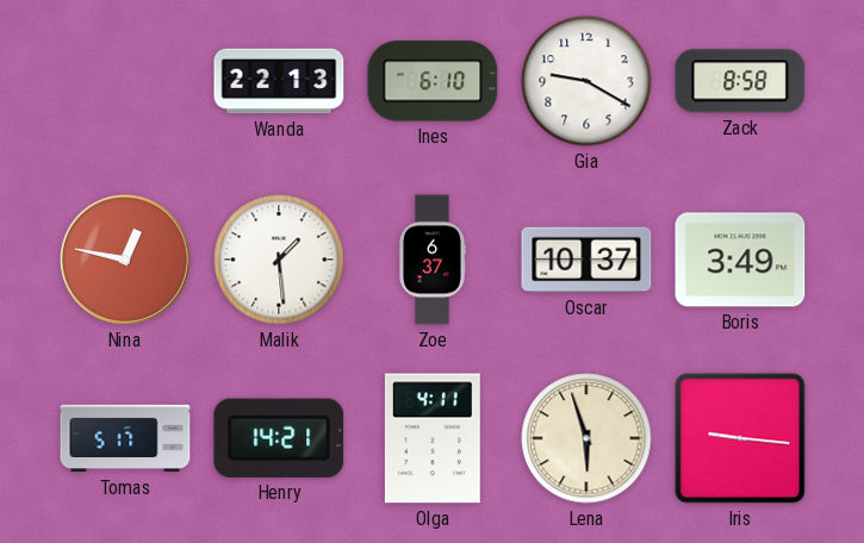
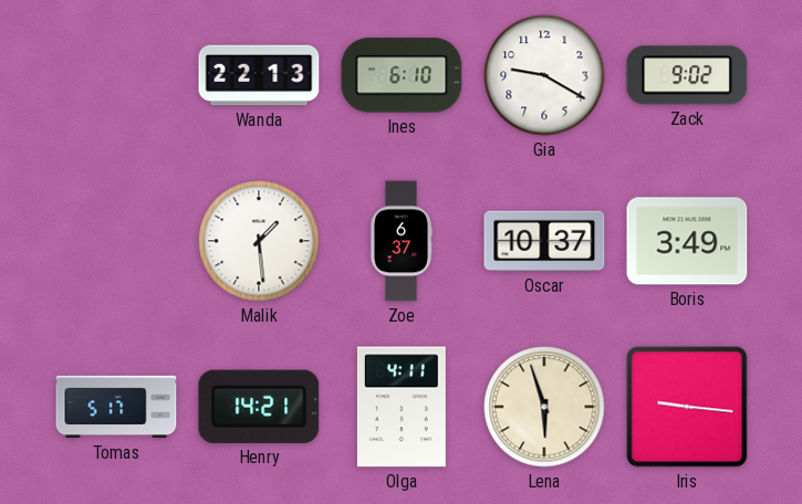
Zack: 8:58 -> 9:02
Nina: 12:47 -> none
